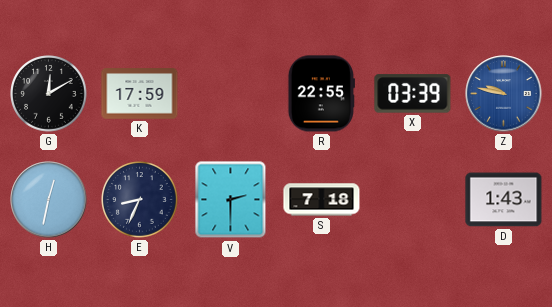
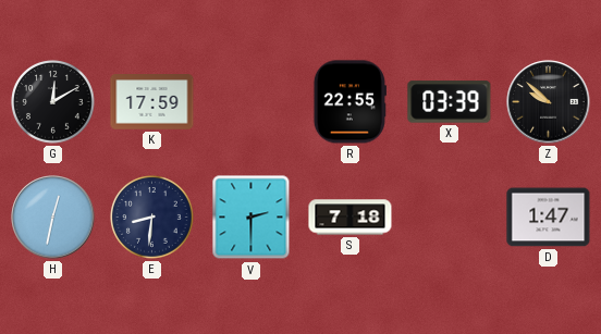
Z: 9:47 -> 9:52
Z dial: blue -> black
E: 8:34 -> 8:31
D: 1:43 -> 1:47
